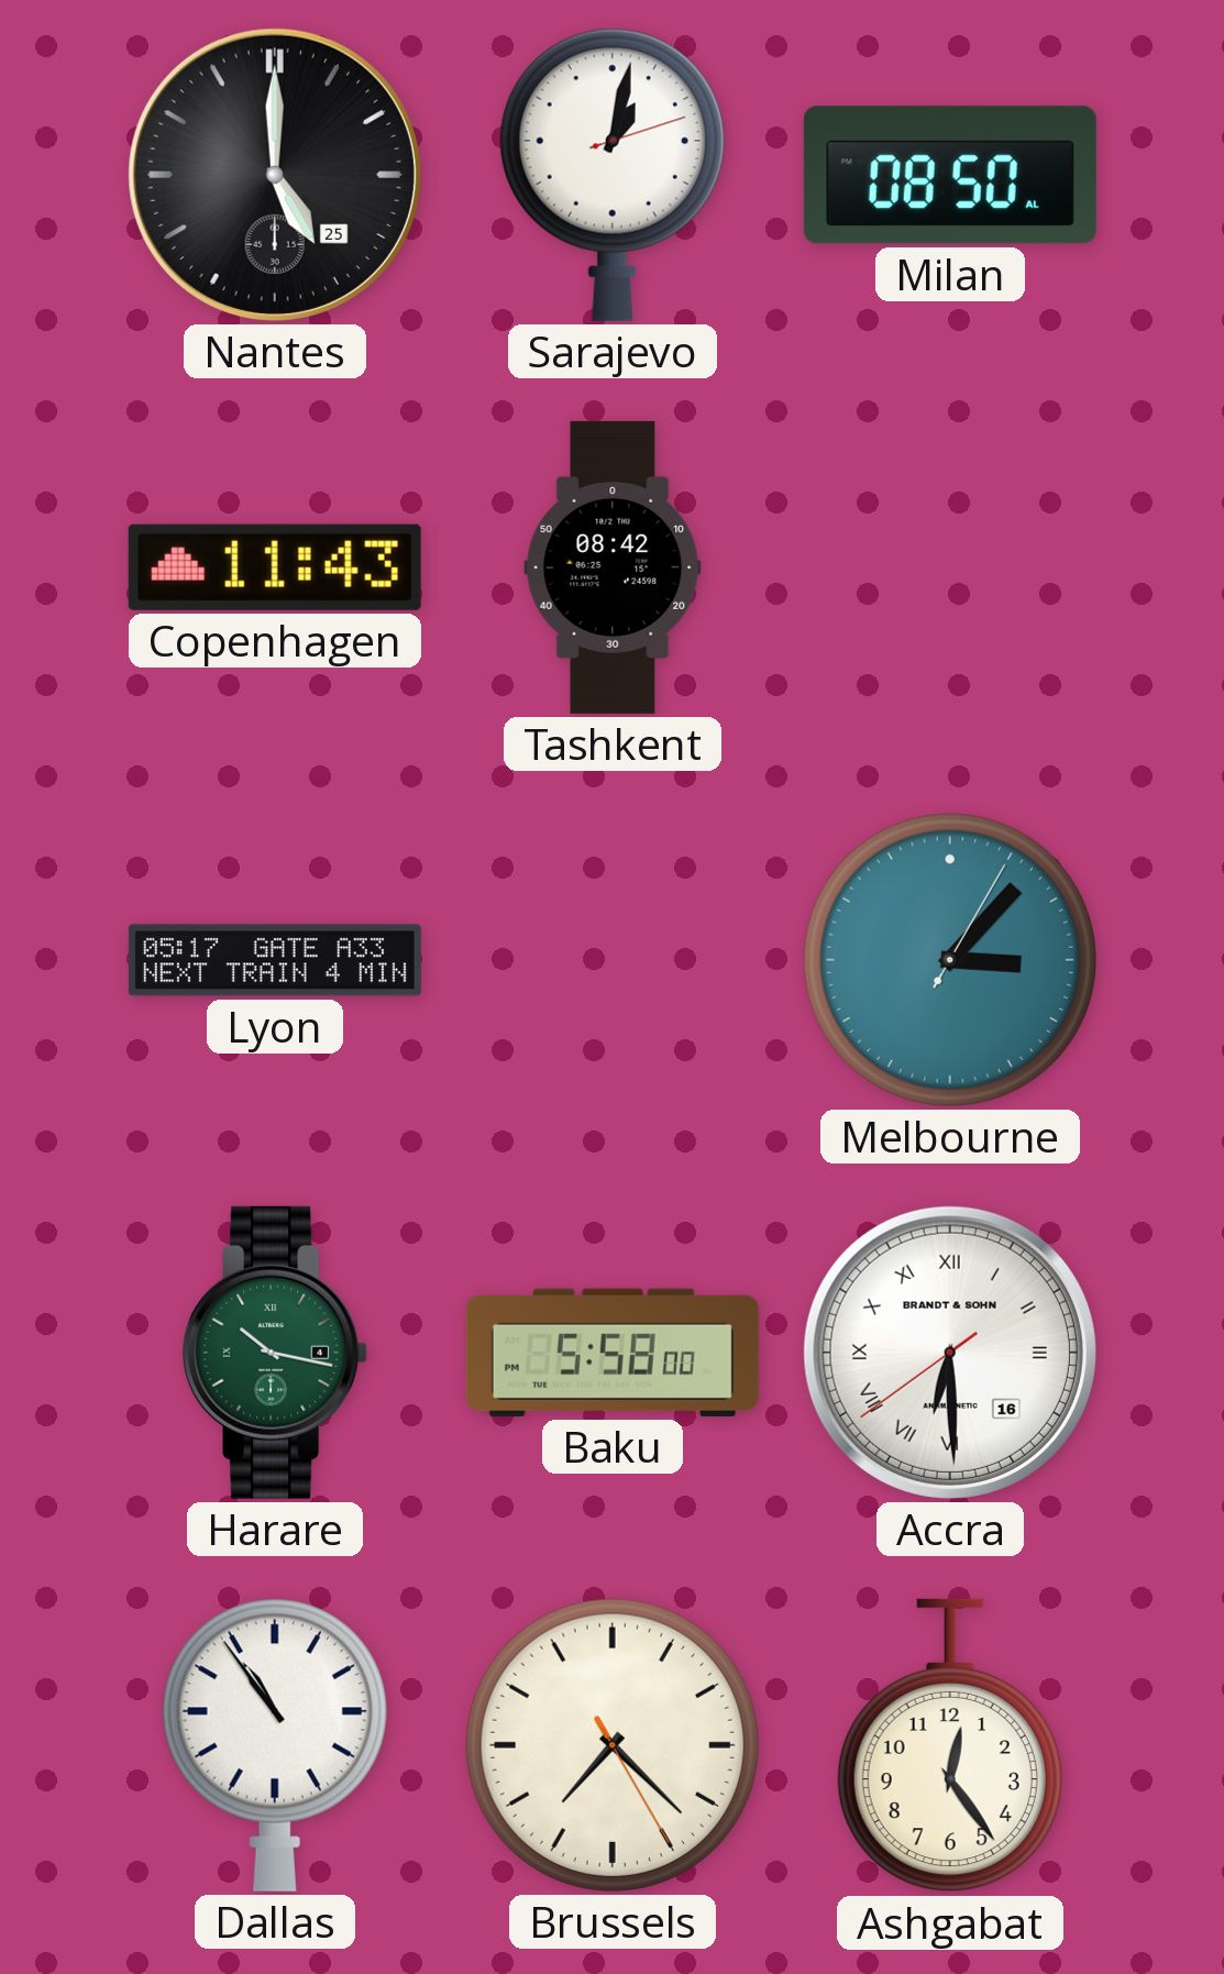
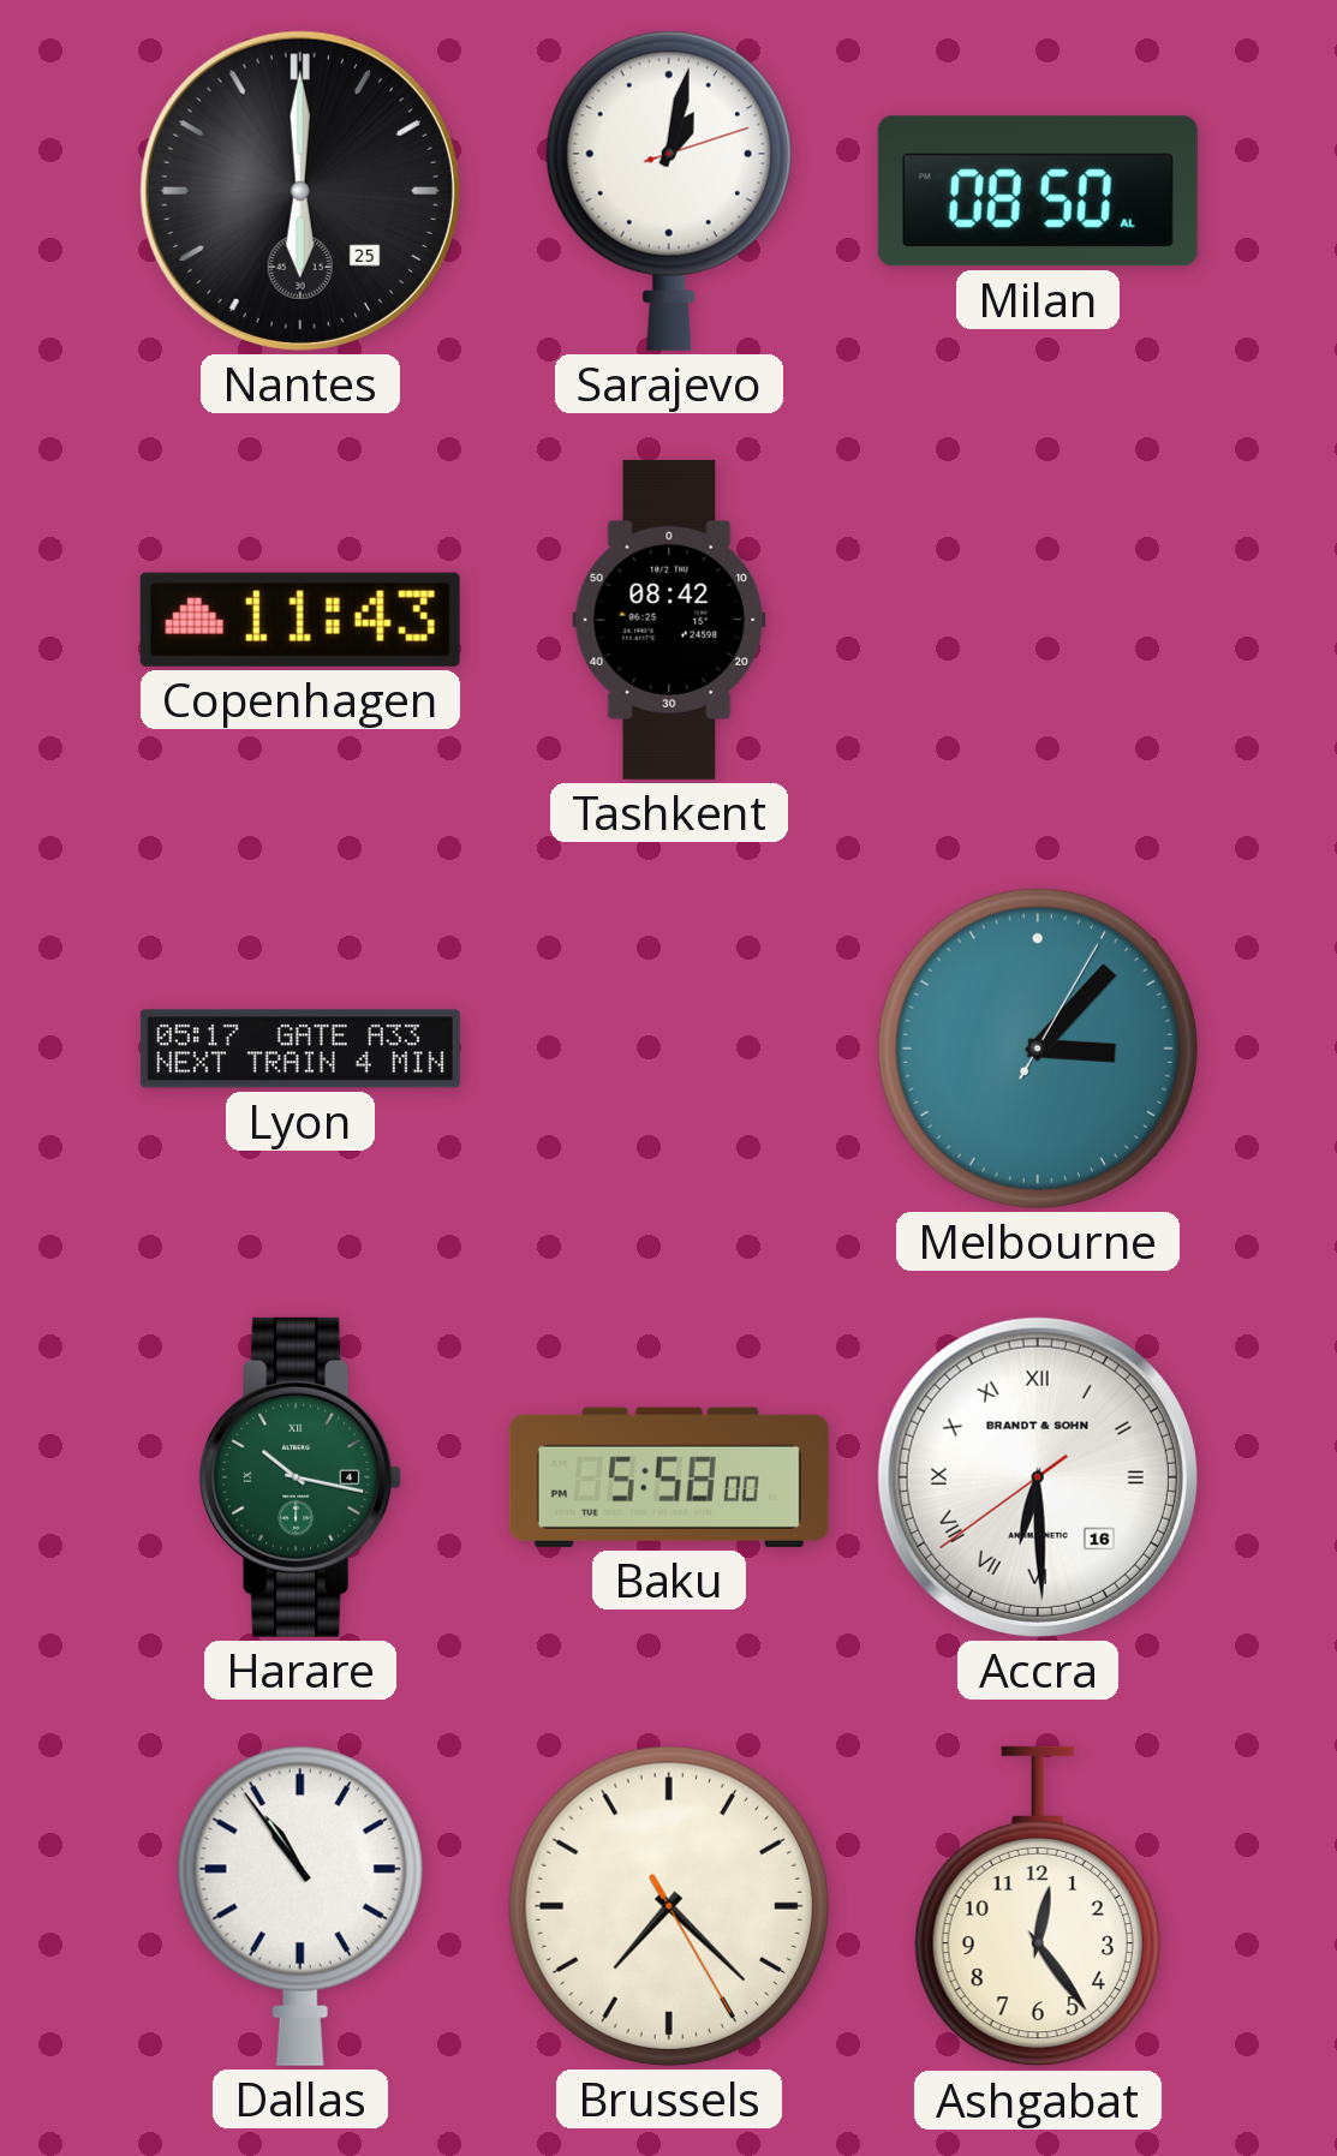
Nantes: 5:00 -> 6:00
